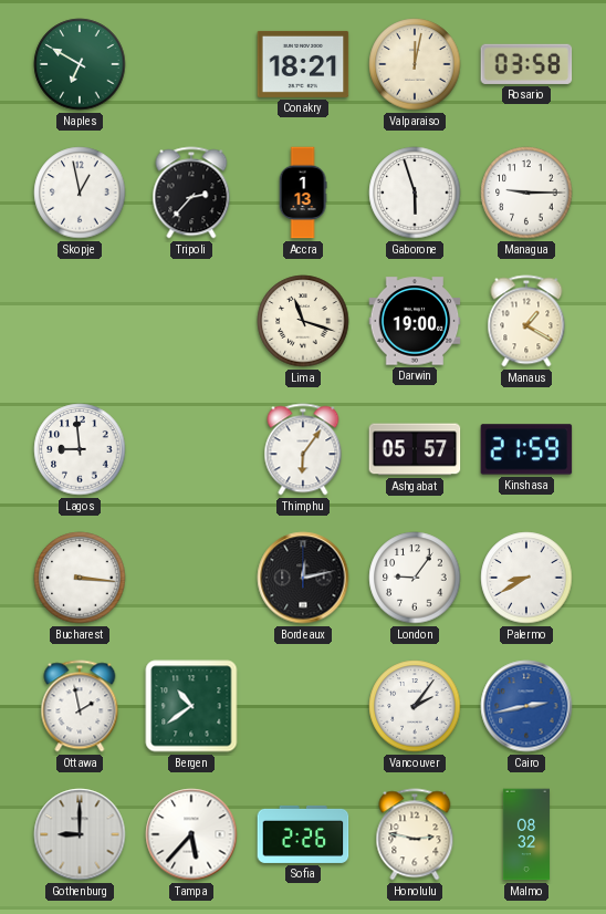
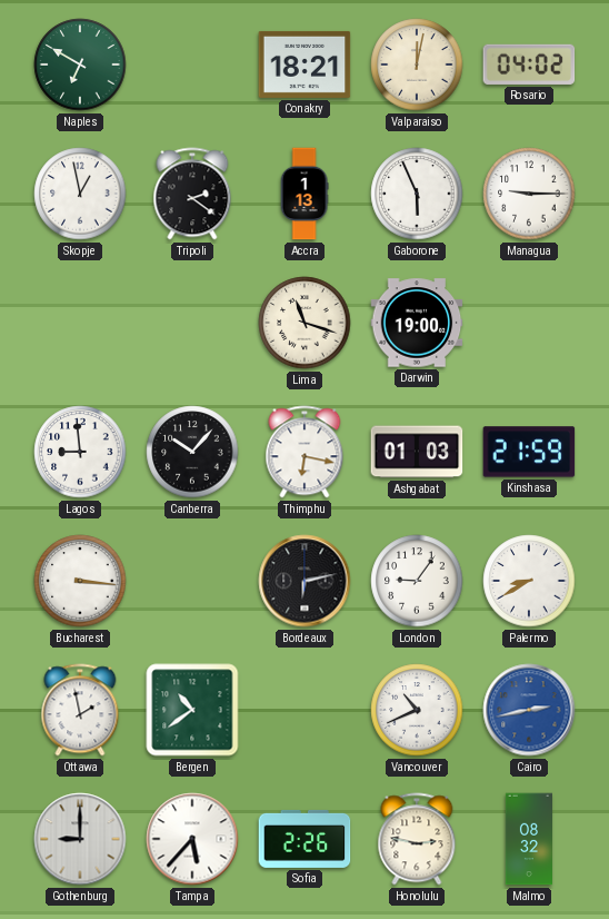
Rosario: 03:58 -> 04:02
Tripoli: 2:37 -> 2:21
Gaborone: 5:57 -> 5:56
Manaus: 1:20 -> none
Canberra: none -> 10:07
Thimphu: 6:06 -> 6:17
Ashgabat: 05:57 -> 01:03
Bordeaux: 12:13 -> 6:13
Vancouver: 2:06 -> 10:41
